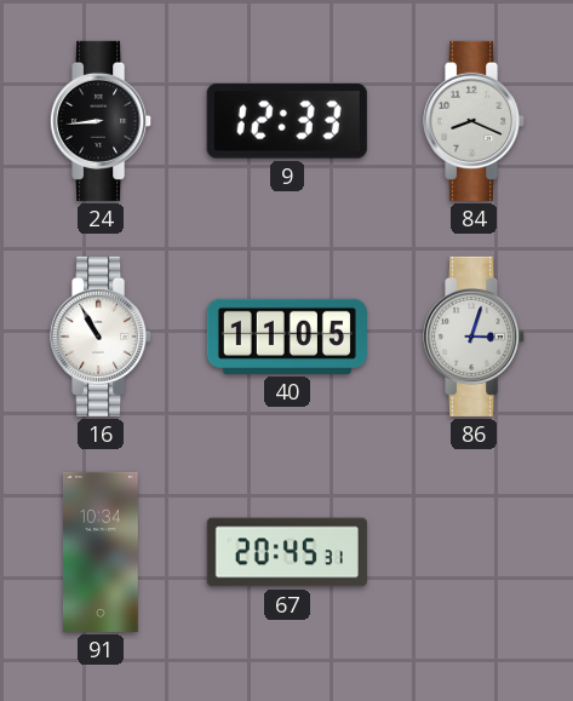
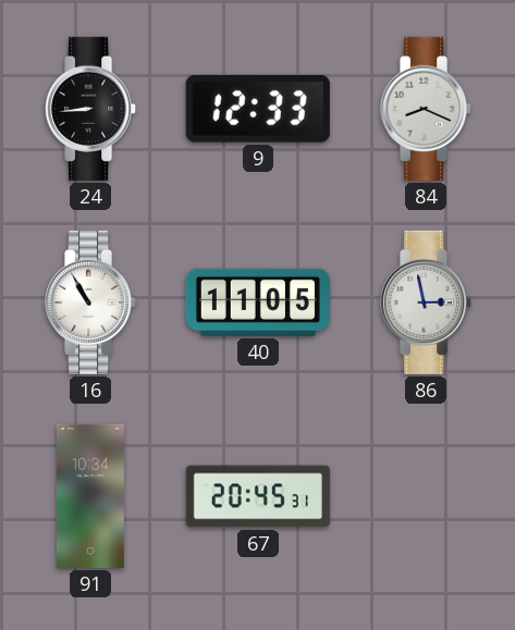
86: 3:03 -> 2:58
